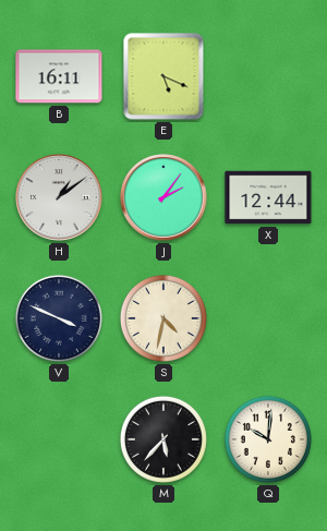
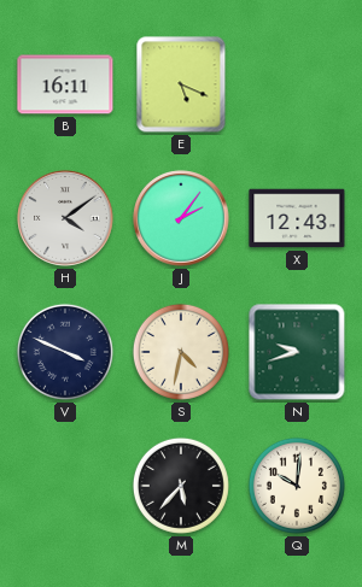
H: 1:09 -> 4:09
X: 12:44 -> 12:43
N: none -> 9:42
